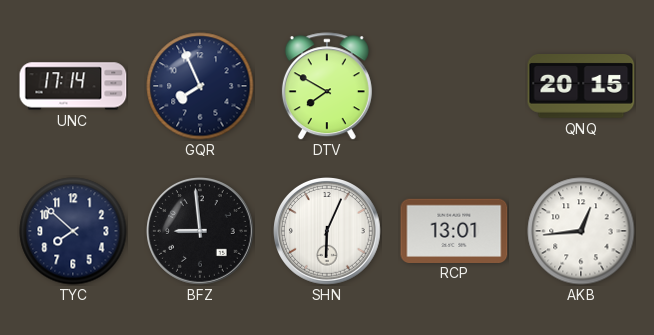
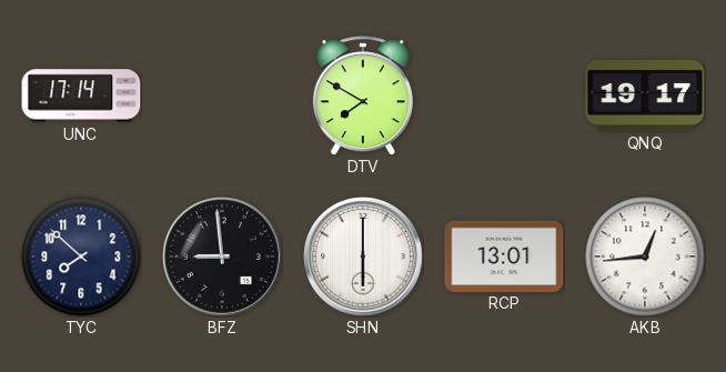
GQR: 7:56 -> none
QNQ: 20:15 -> 19:17
SHN: 6:04 -> 6:00
